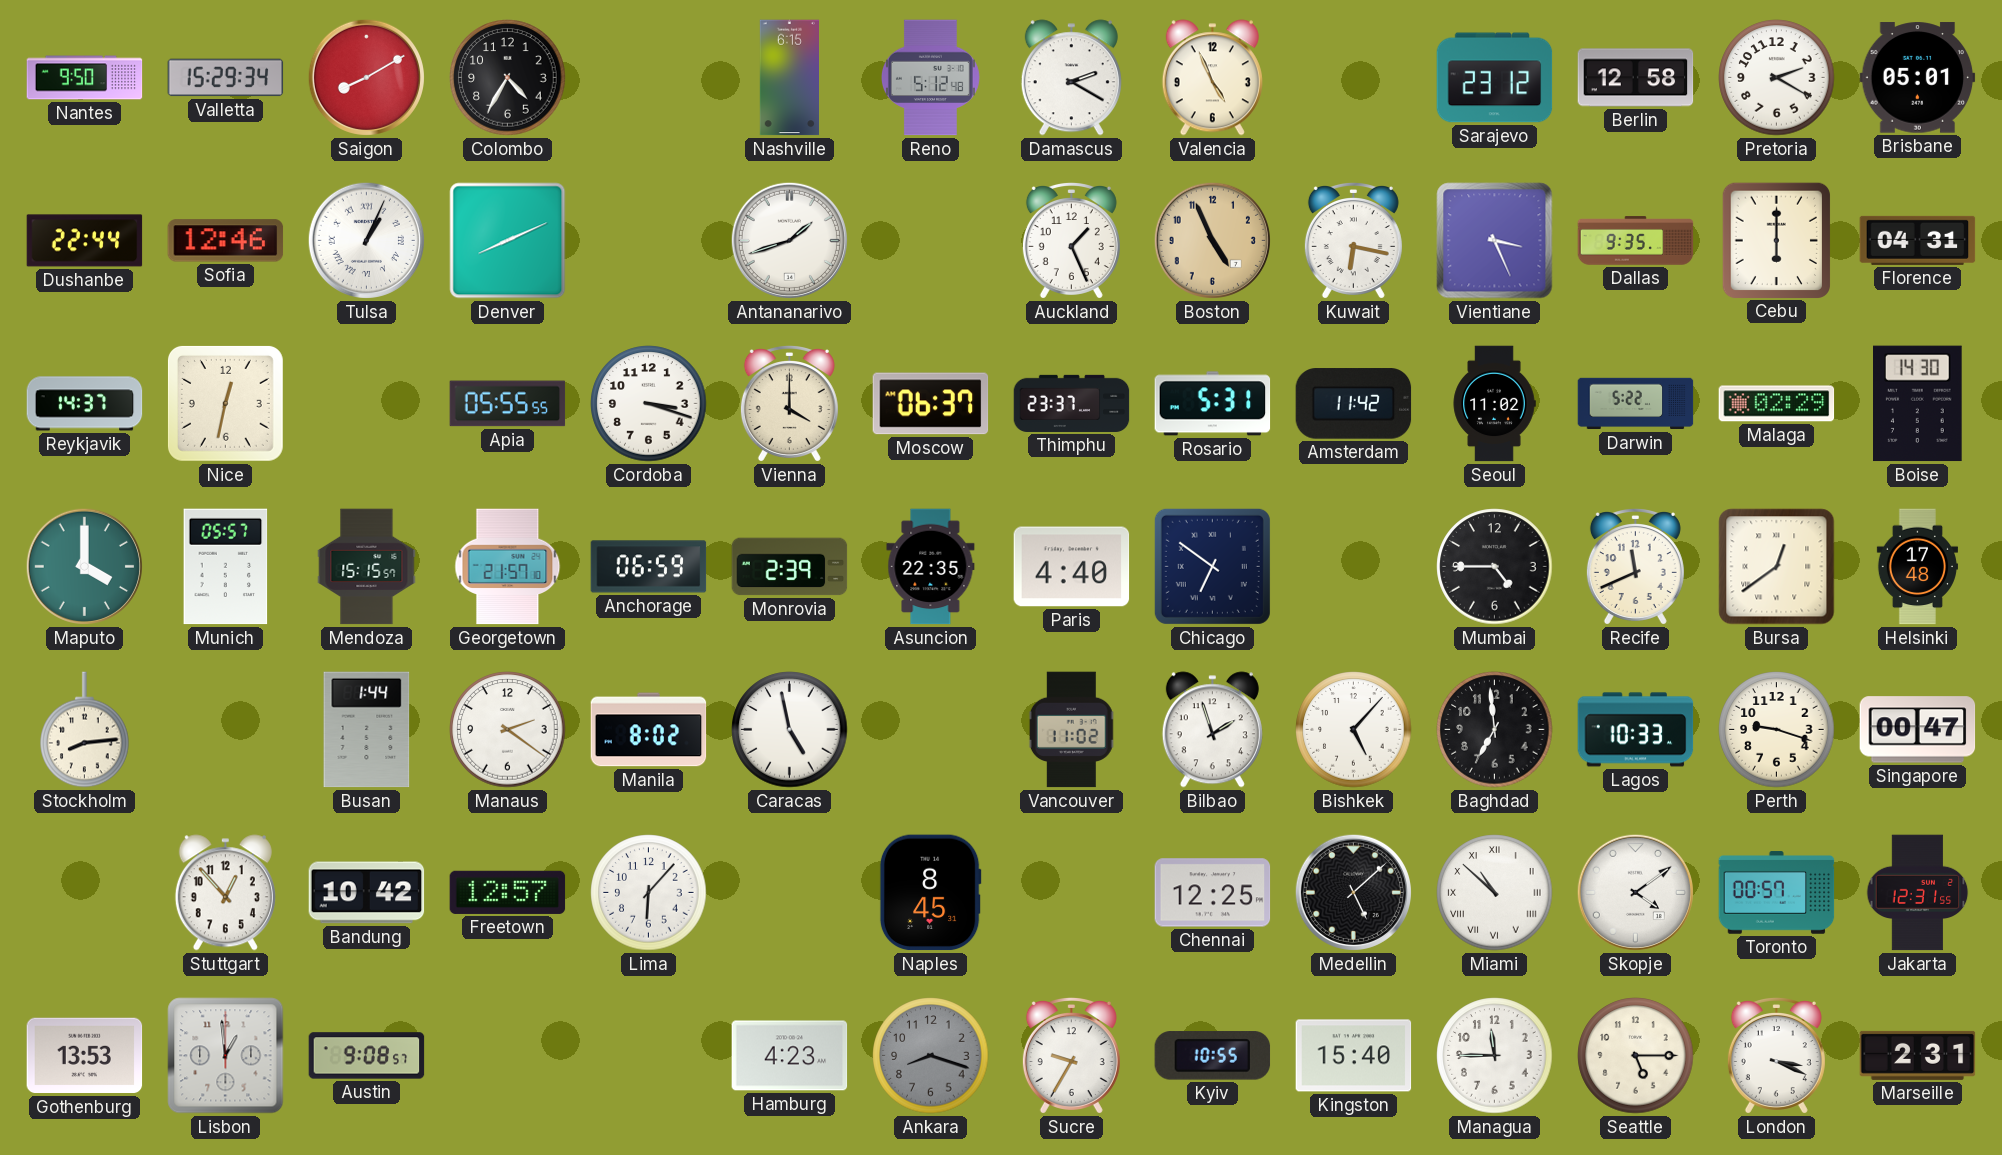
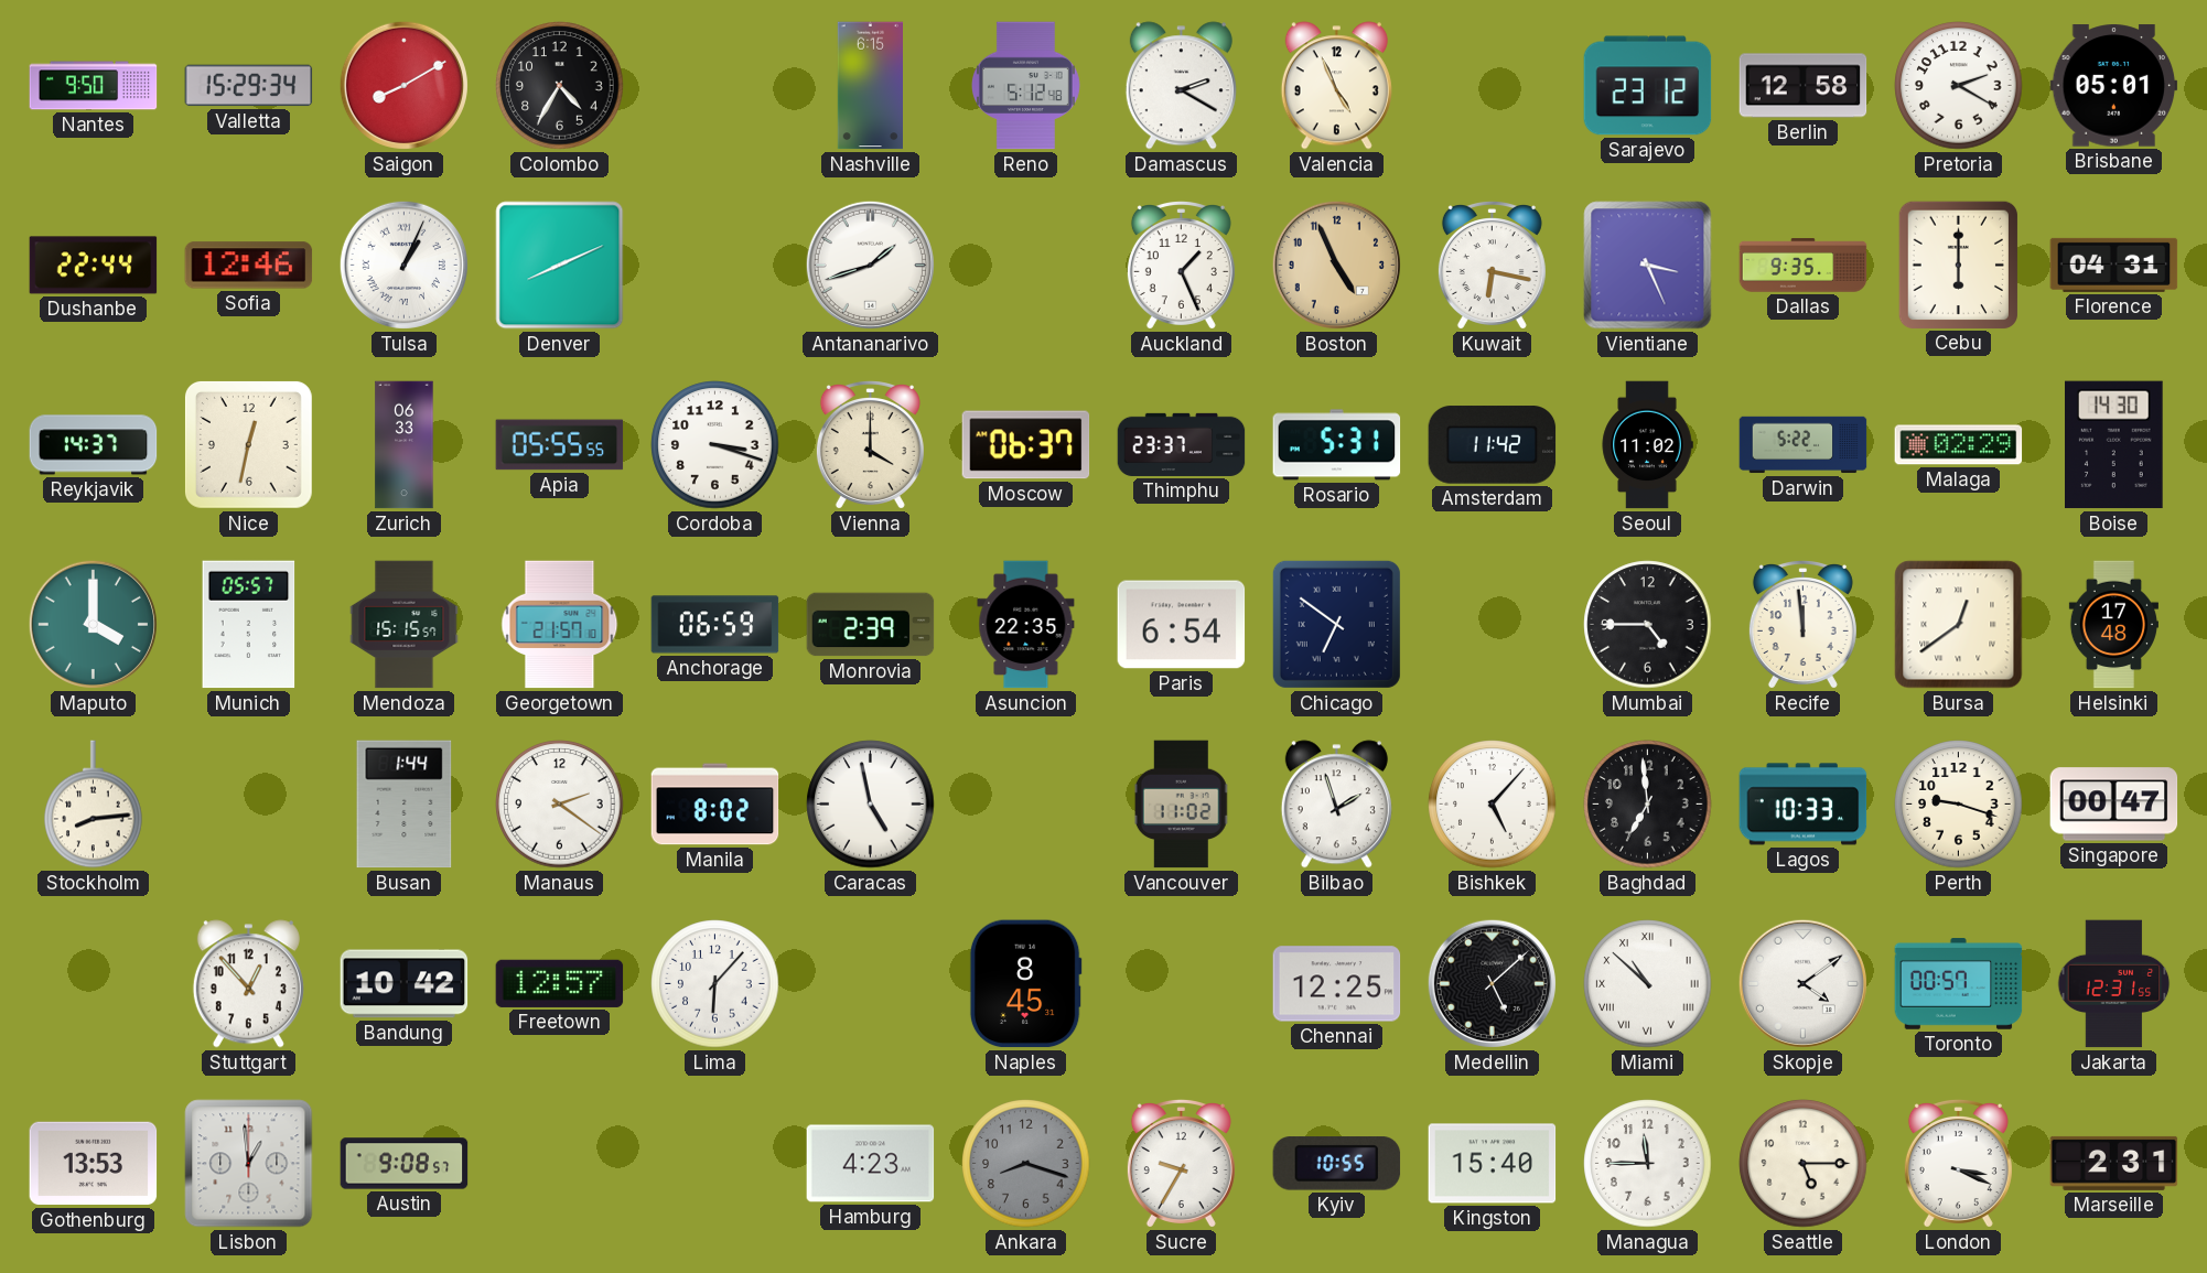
Zurich: none -> 06:33
Paris: 4:40 -> 6:54
Recife: 11:41 -> 11:59
